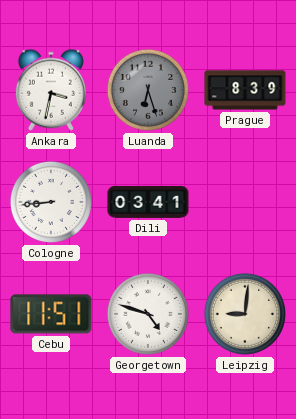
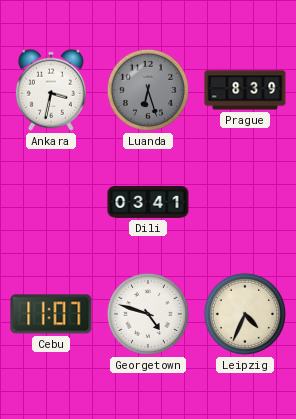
Cologne: 8:44 -> none
Cebu: 11:51 -> 11:07
Leipzig: 9:01 -> 4:34
